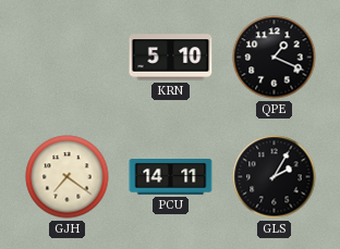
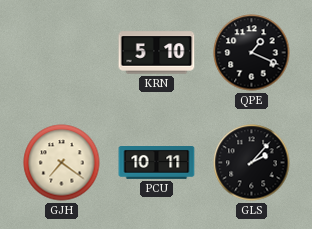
PCU: 14:11 -> 10:11
GLS: 2:05 -> 2:07
